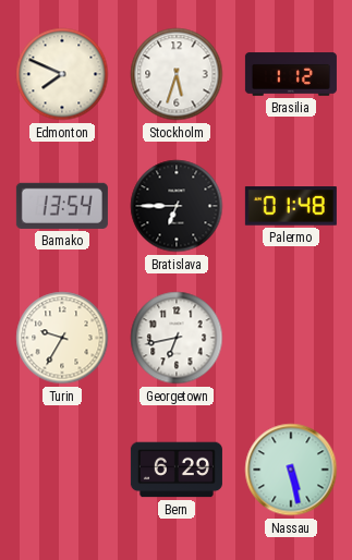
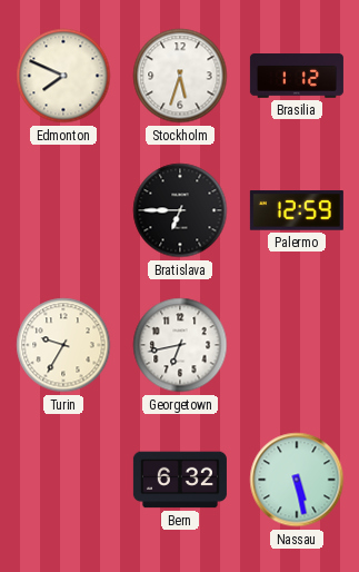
Bamako: 13:54 -> none
Palermo: 01:48 -> 12:59
Bern: 6:29 -> 6:32
